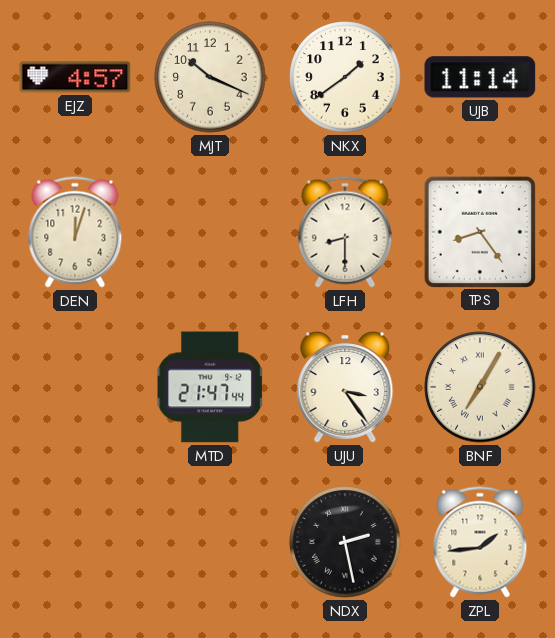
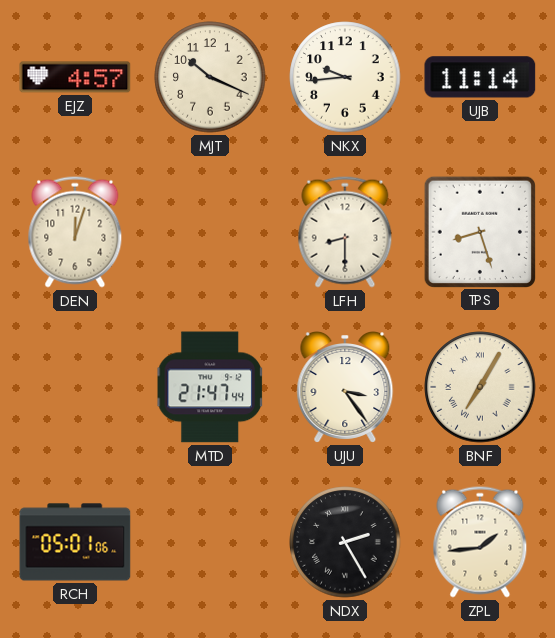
NKX: 1:39 -> 9:44
TPS: 8:24 -> 8:27
RCH: none -> 05:01
NDX: 2:28 -> 2:25
